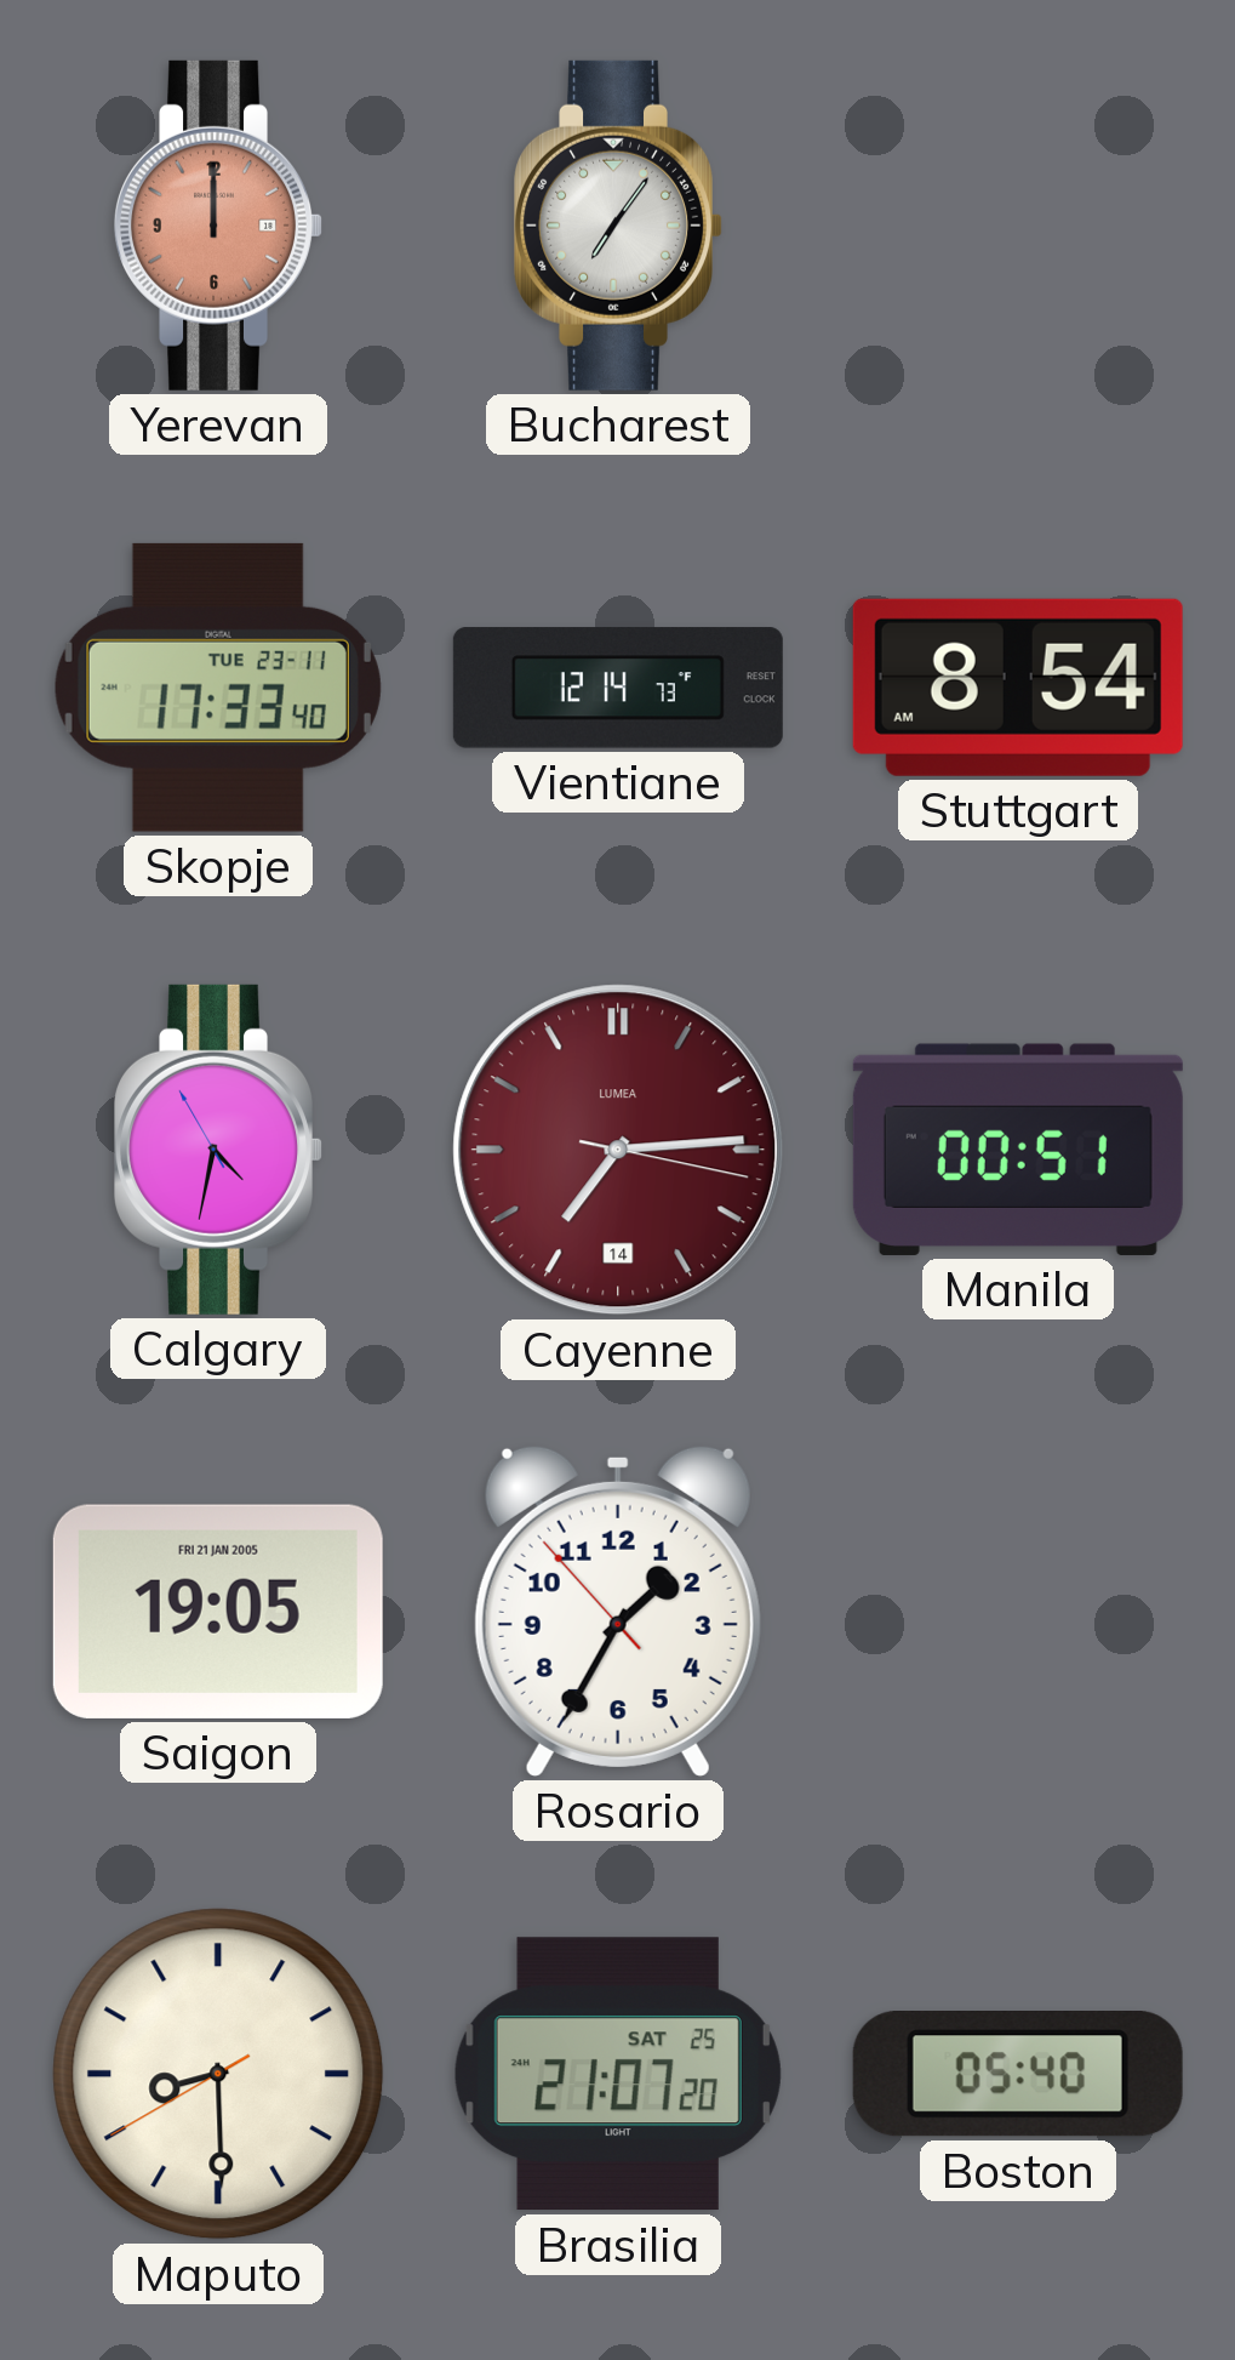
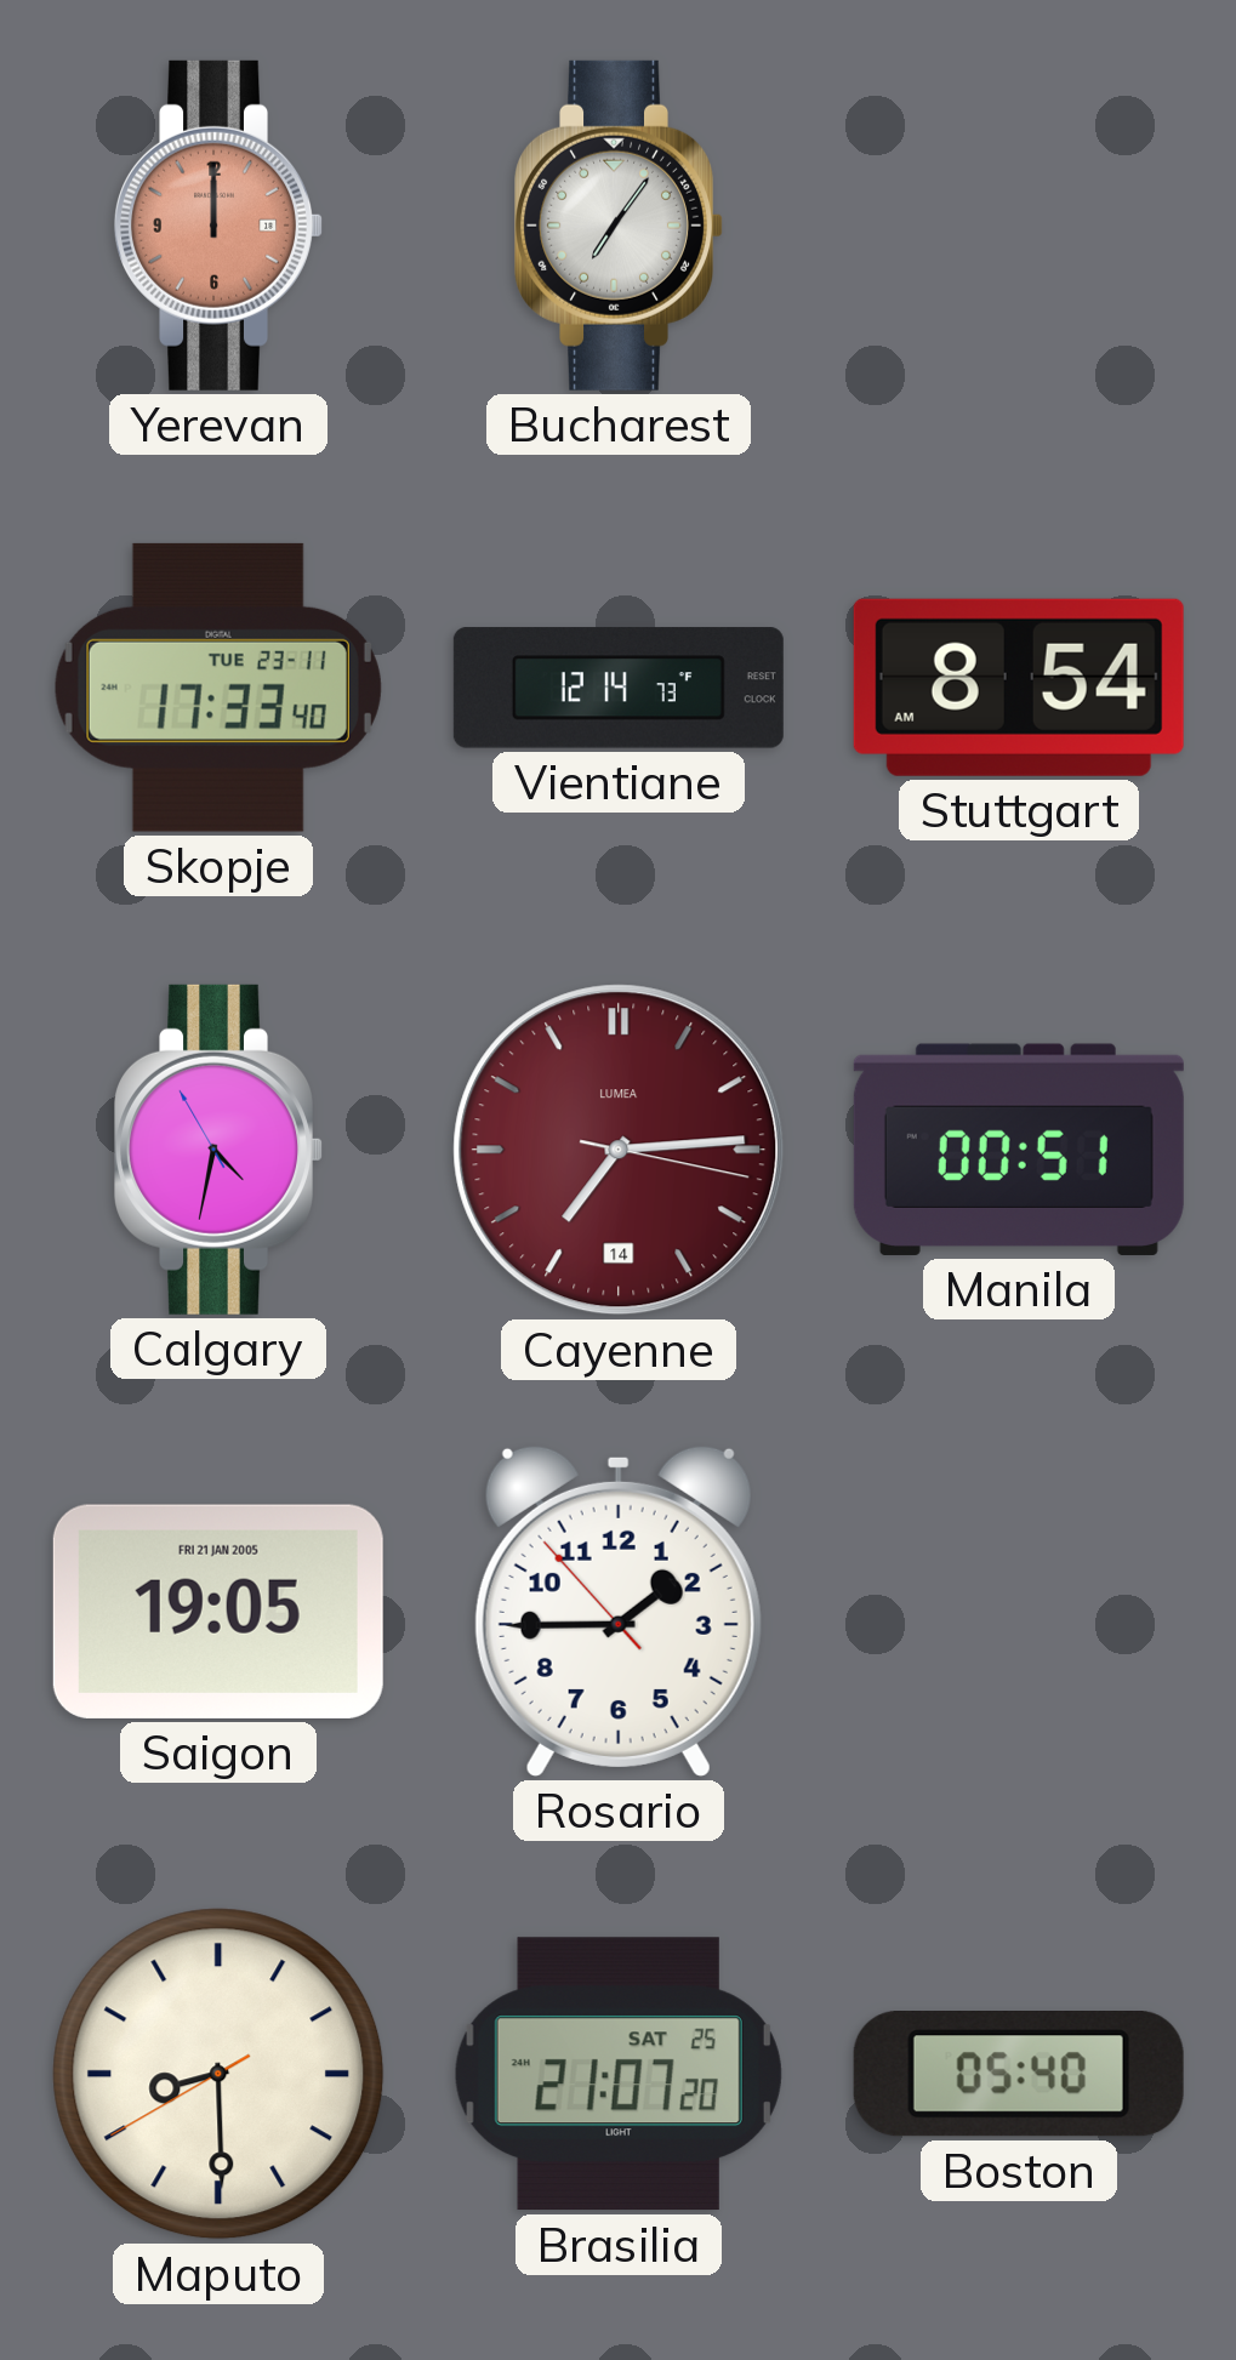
Rosario: 1:34 -> 1:44
